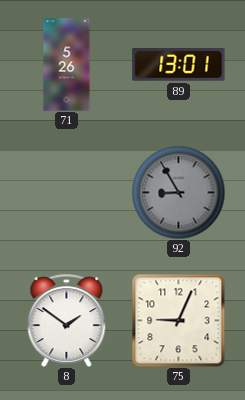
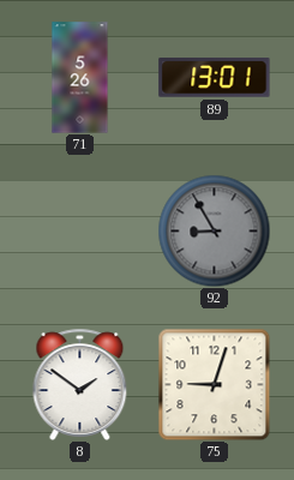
75: 9:04 -> 9:03
